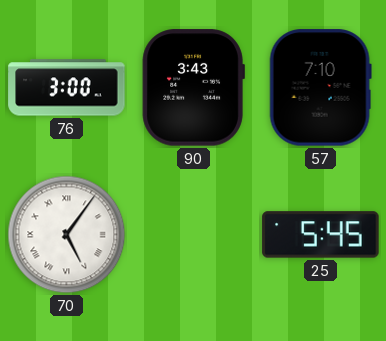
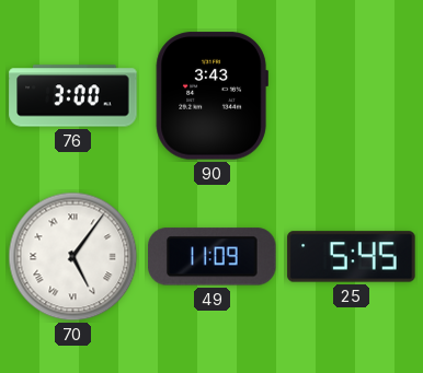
57: 7:10 -> none
49: none -> 11:09
